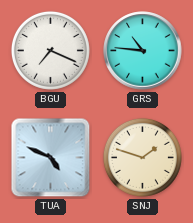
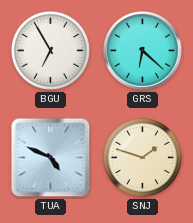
BGU: 7:19 -> 6:55
GRS: 10:46 -> 6:22
